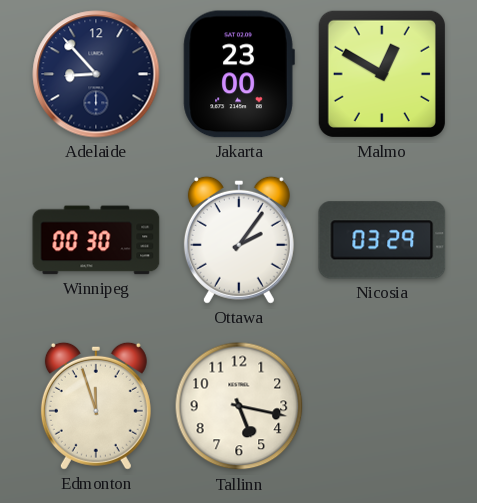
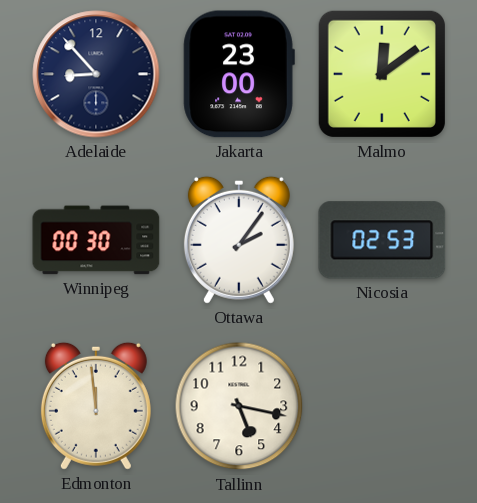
Malmo: 12:50 -> 12:09
Nicosia: 03:29 -> 02:53
Edmonton: 11:57 -> 11:59
